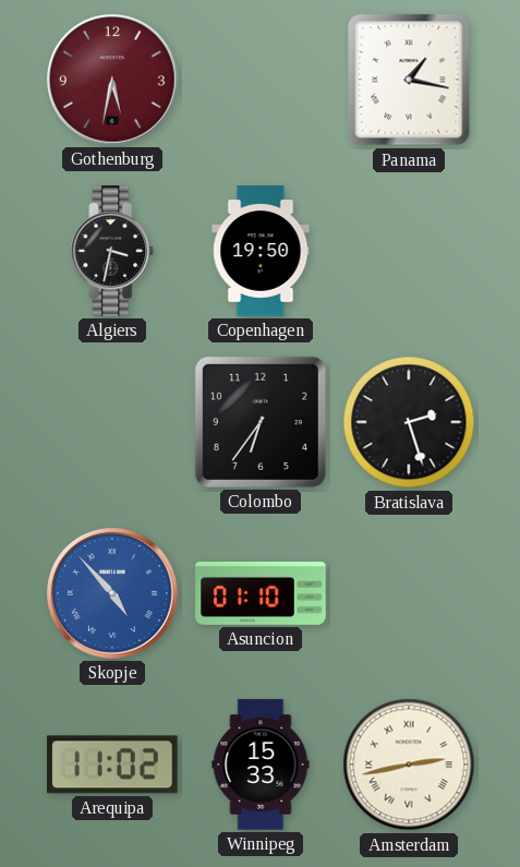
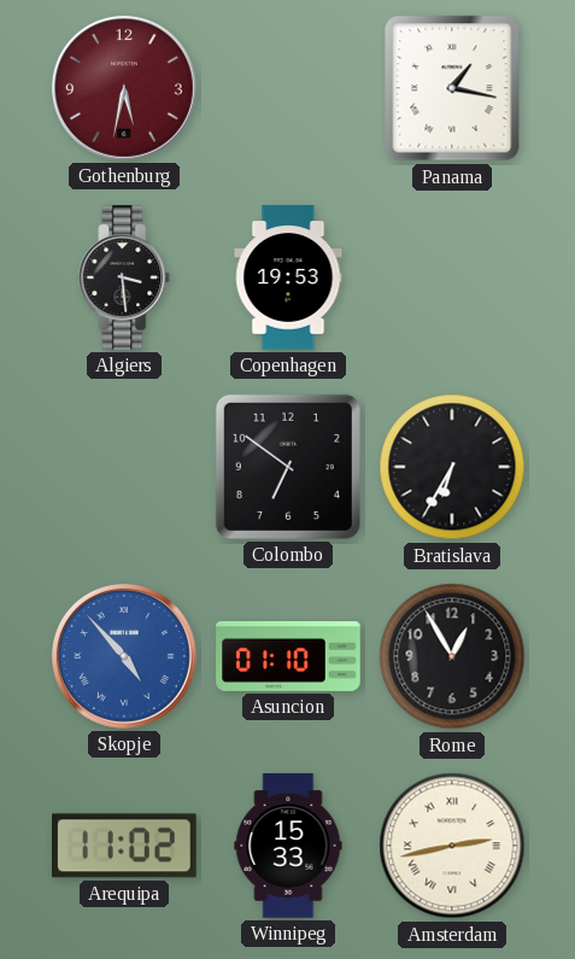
Algiers: 3:32 -> 3:29
Copenhagen: 19:50 -> 19:53
Colombo: 6:36 -> 6:51
Bratislava: 2:27 -> 6:35
Rome: none -> 12:55
